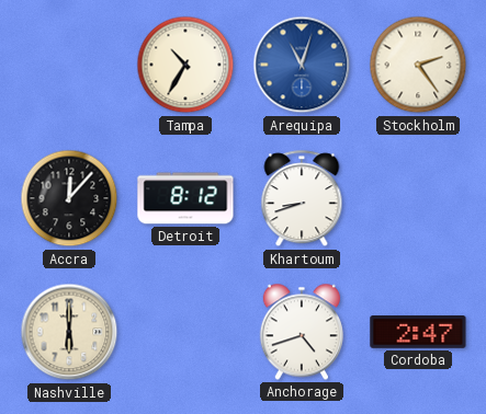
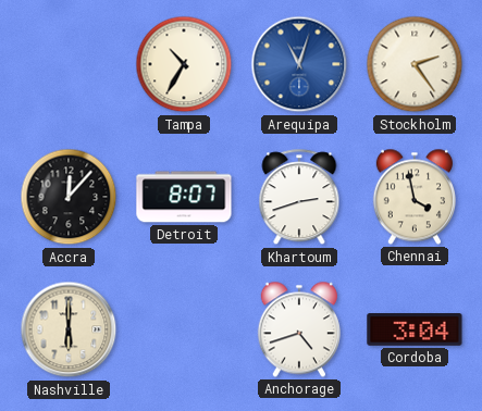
Detroit: 8:12 -> 8:07
Khartoum: 8:42 -> 2:42
Chennai: none -> 3:58
Cordoba: 2:47 -> 3:04
